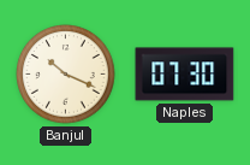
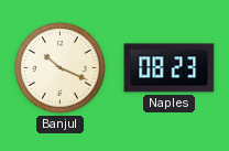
Naples: 07:30 -> 08:23
